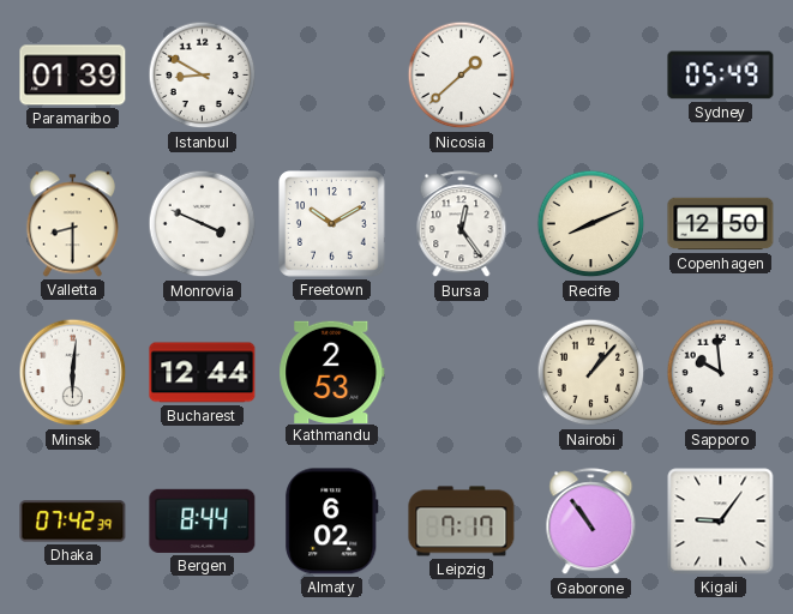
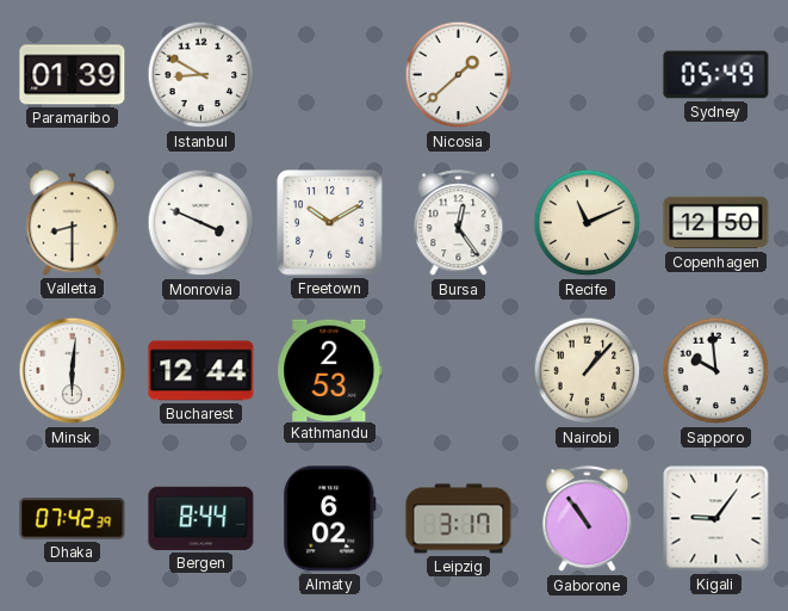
Recife: 8:11 -> 11:11
Leipzig: 7:17 -> 3:17
